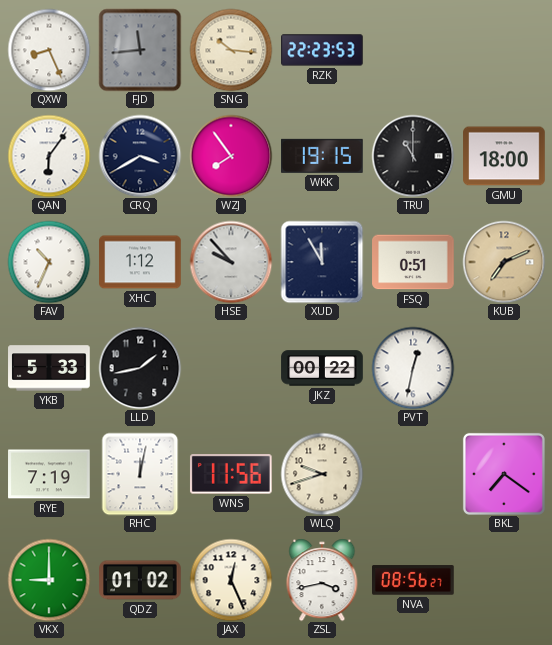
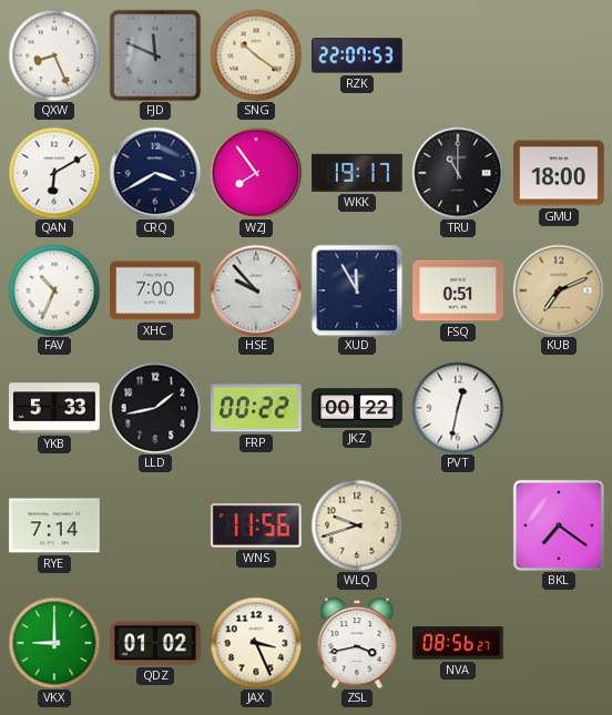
FJD: 11:44 -> 11:49
SNG: 10:16 -> 10:21
RZK: 22:23 -> 22:07
QAN: 6:06 -> 6:10
WKK: 19:15 -> 19:17
XHC: 1:12 -> 7:00
FRP: none -> 00:22
RYE: 7:19 -> 7:14
RHC: 12:02 -> none
JAX: 12:26 -> 3:26
